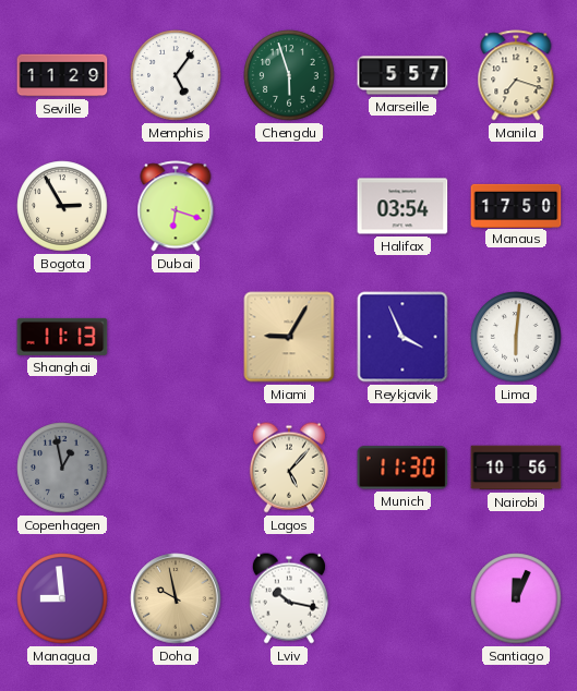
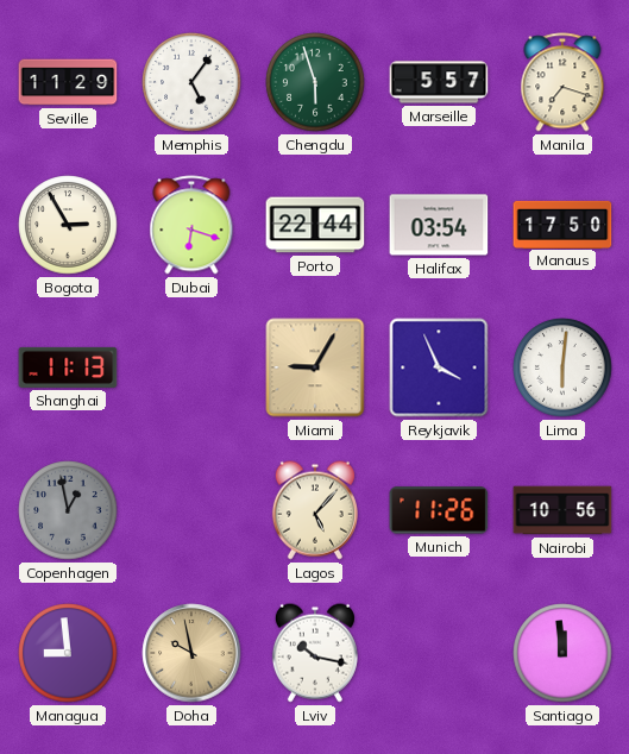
Porto: none -> 22:44
Munich: 11:30 -> 11:26
Santiago: 12:04 -> 11:59
